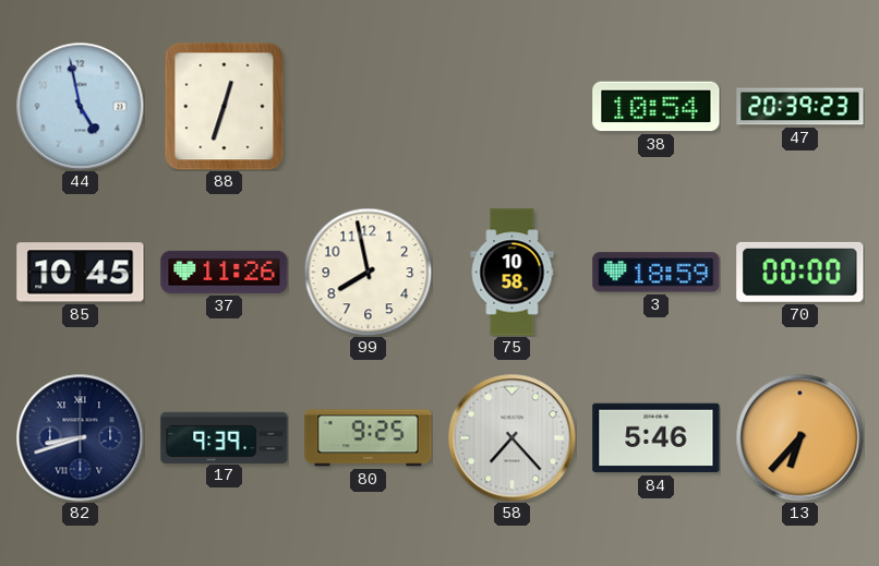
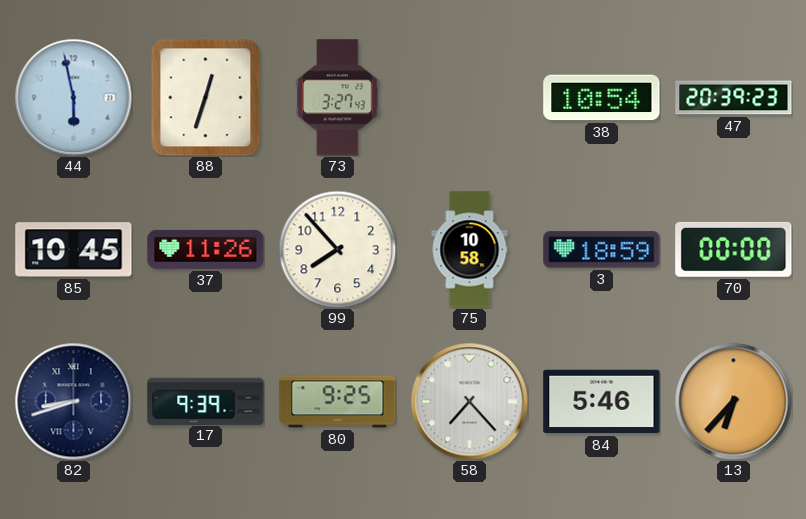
44: 4:58 -> 5:58
73: none -> 3:27
99: 7:58 -> 7:53
